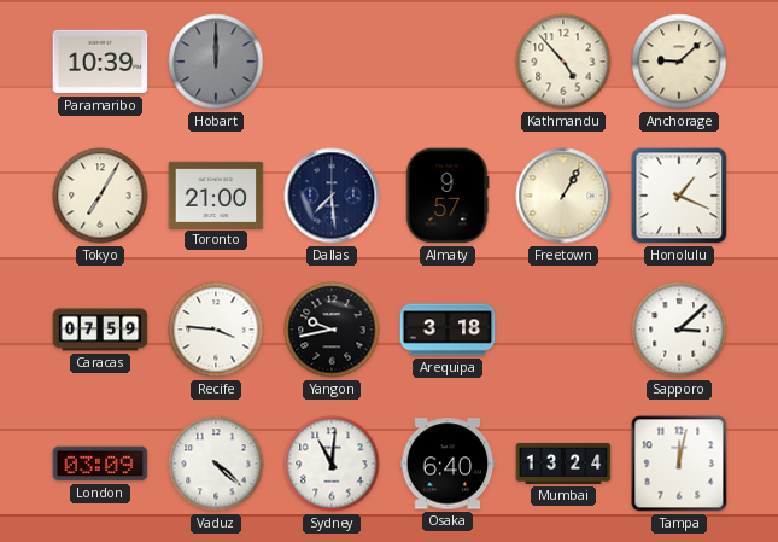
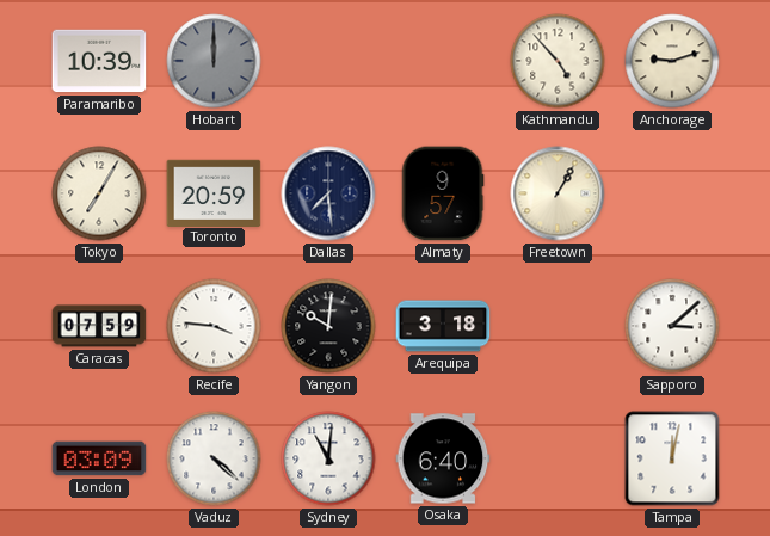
Anchorage: 9:08 -> 9:12
Toronto: 21:00 -> 20:59
Honolulu: 1:19 -> none
Yangon: 9:43 -> 10:01
Mumbai: 13:24 -> none
